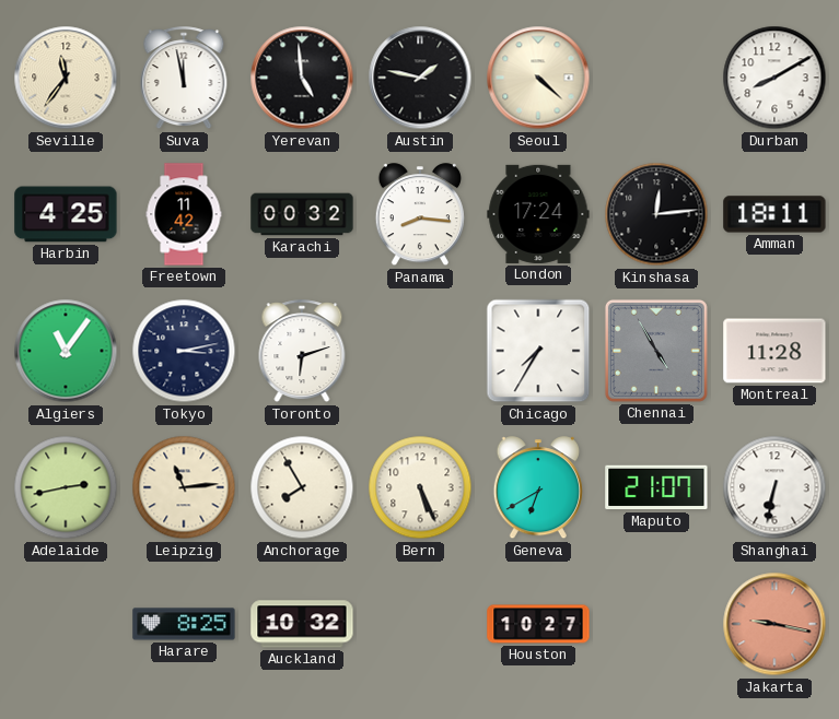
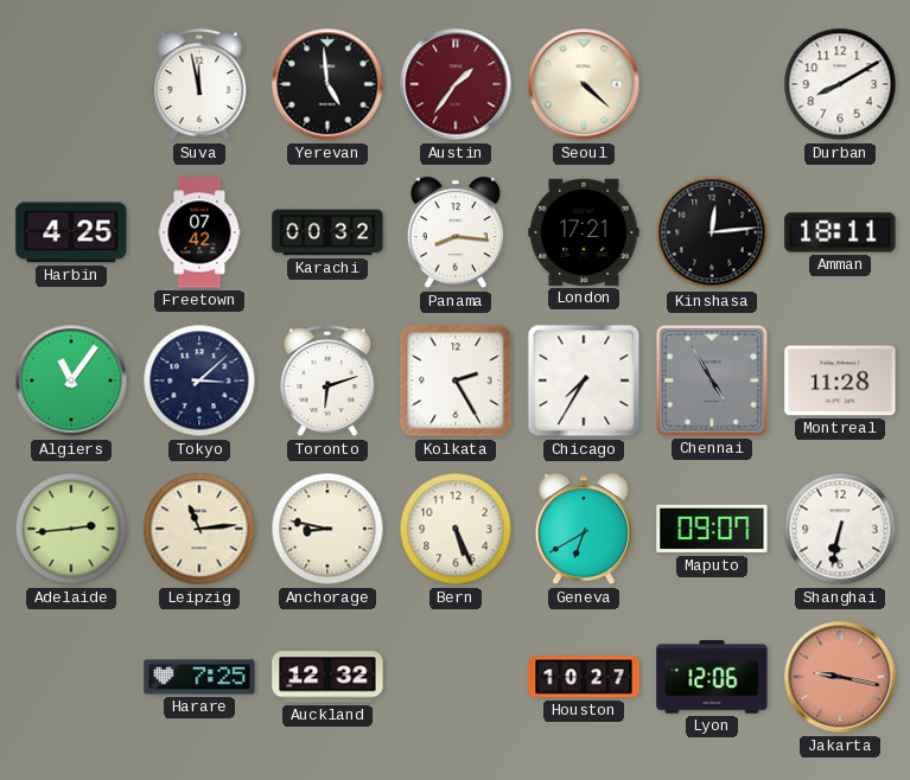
Seville: 11:36 -> none
Austin: 1:47 -> 1:36
Austin dial: black -> burgundy
Freetown: 11:42 -> 07:42
London: 17:24 -> 17:21
Tokyo: 3:13 -> 3:08
Kolkata: none -> 2:25
Adelaide: 2:43 -> 2:44
Anchorage: 7:55 -> 8:47
Maputo: 21:07 -> 09:07
Harare: 8:25 -> 7:25
Auckland: 10:32 -> 12:32
Lyon: none -> 12:06
